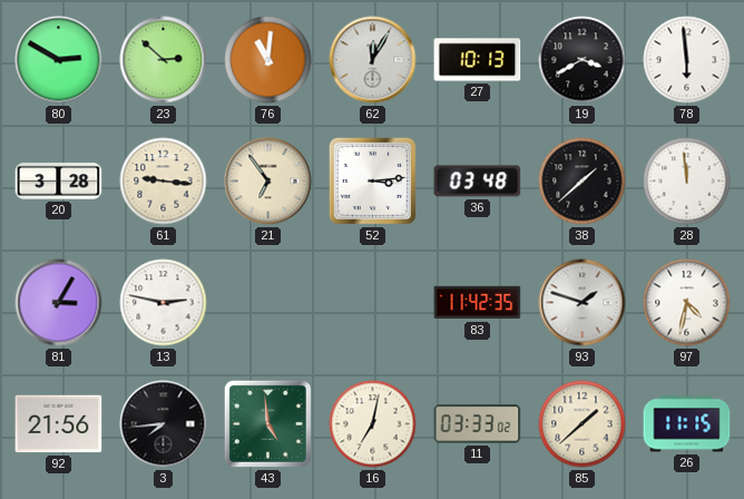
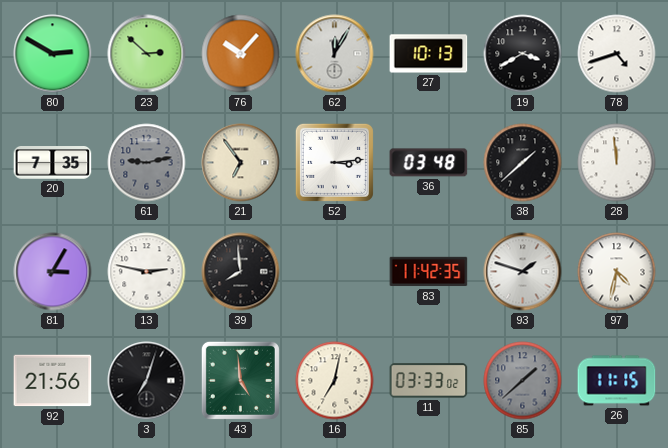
76: 11:01 -> 10:07
78: 5:59 -> 4:42
20: 3:28 -> 7:35
61: 9:16 -> 9:13
61 dial: cream -> grey
39: none -> 7:59
3: 7:44 -> 7:03
85 dial: cream -> grey
